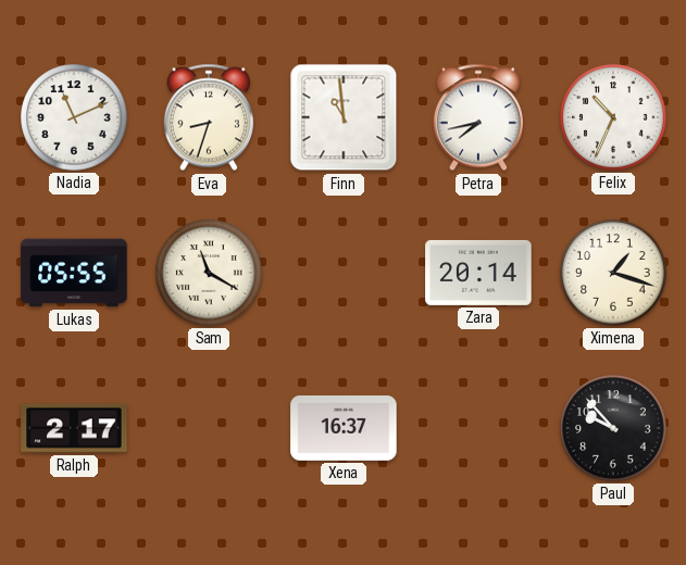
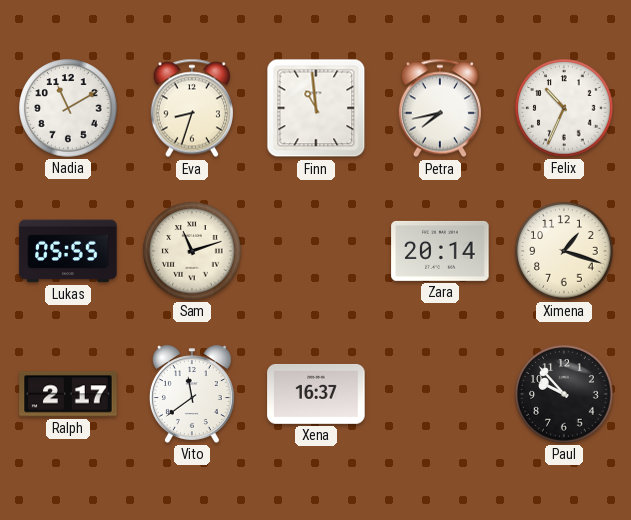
Nadia: 11:11 -> 11:10
Sam: 11:20 -> 11:12
Vito: none -> 11:39
